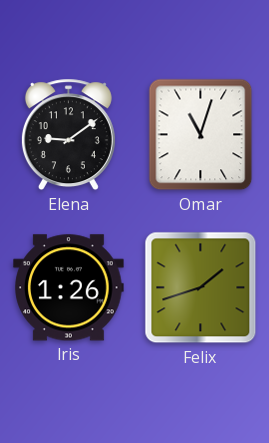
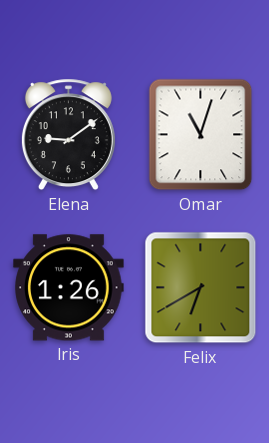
Felix: 1:42 -> 6:40
